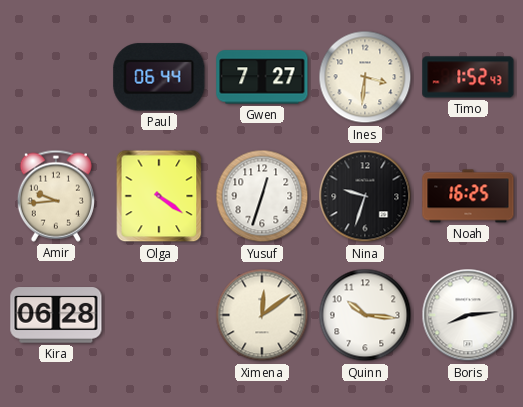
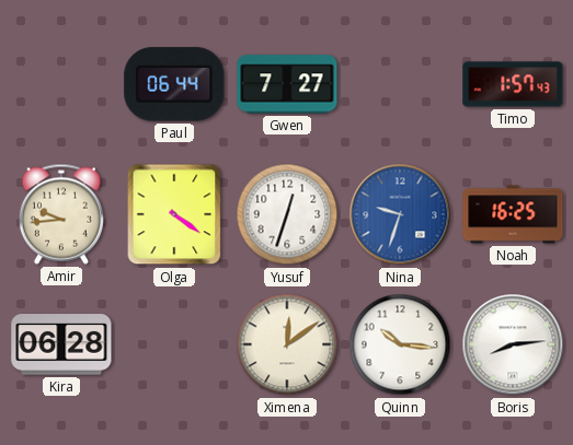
Ines: 3:31 -> none
Timo: 1:52 -> 1:57
Nina dial: black -> blue
